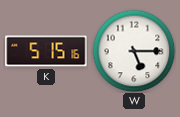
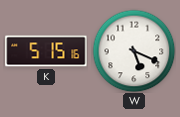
W: 5:15 -> 5:19
